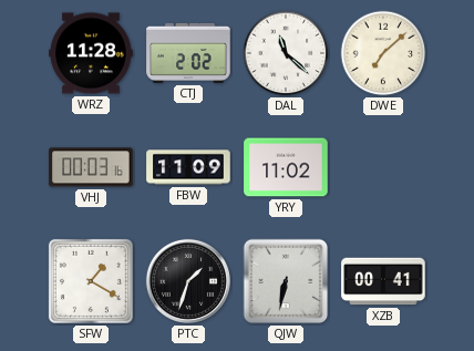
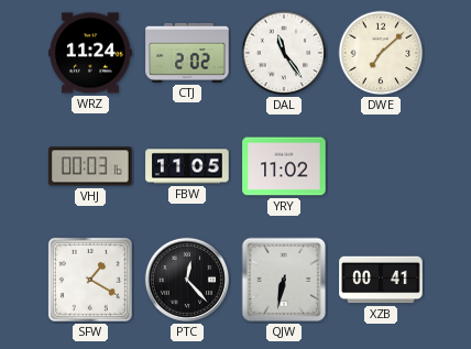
WRZ: 11:28 -> 11:24
DAL: 11:22 -> 11:24
FBW: 11:09 -> 11:05
PTC: 1:33 -> 12:23
